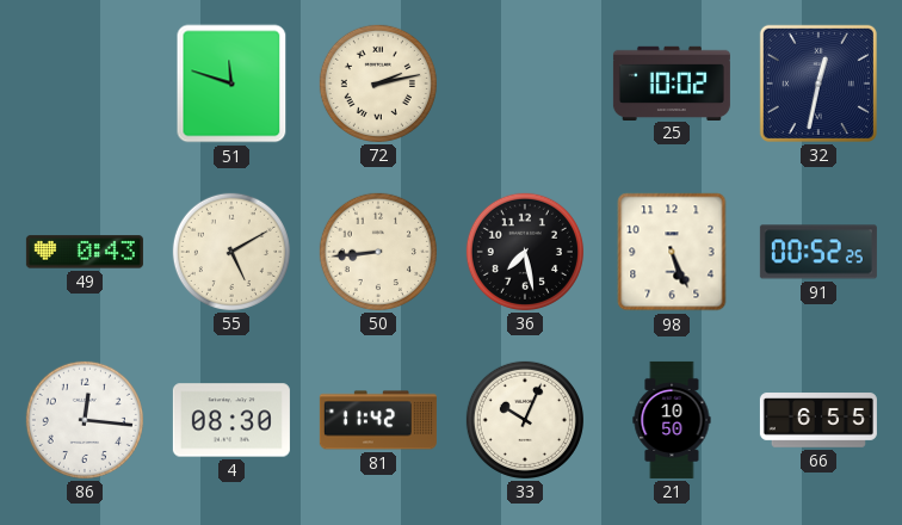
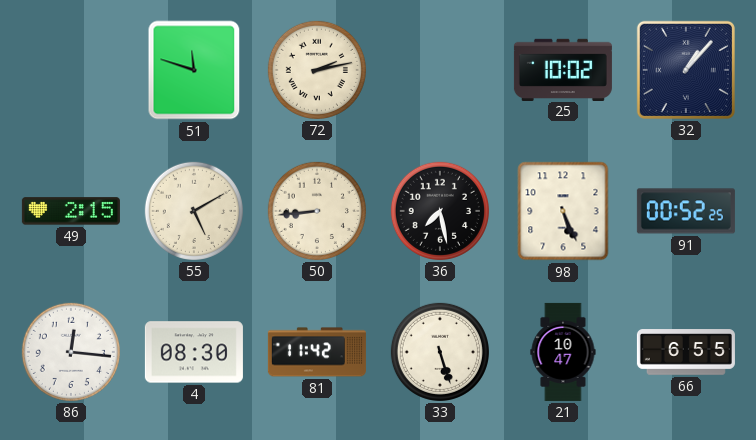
32: 12:32 -> 1:07
49: 0:43 -> 2:15
33: 10:04 -> 5:27
21: 10:50 -> 10:47
